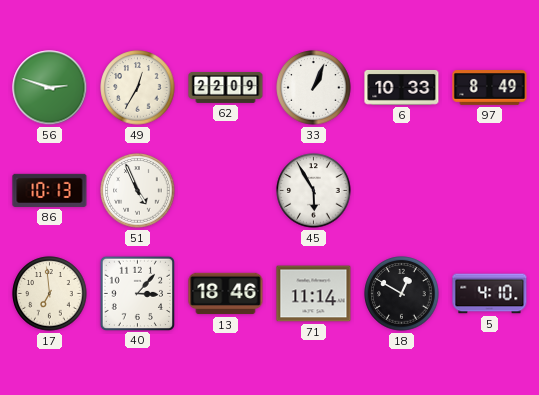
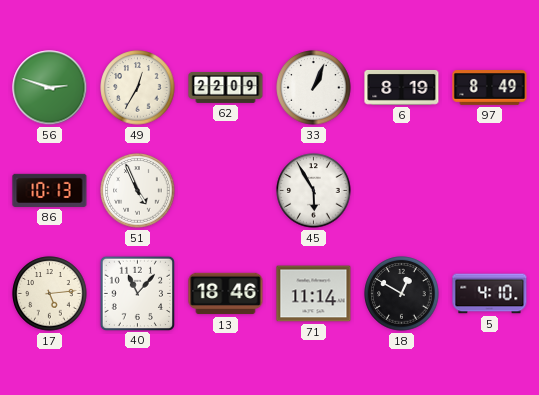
6: 10:33 -> 8:19
17: 6:59 -> 5:14
40: 3:07 -> 11:07
